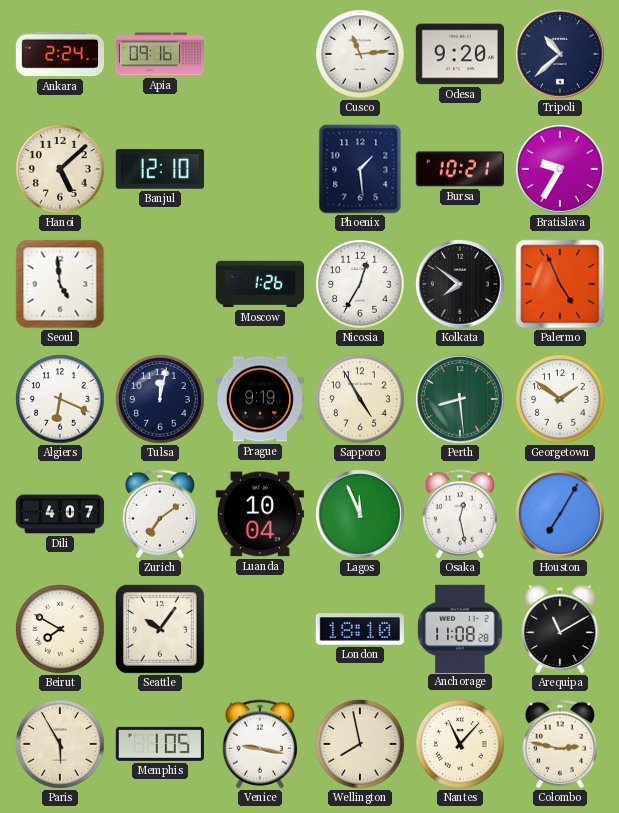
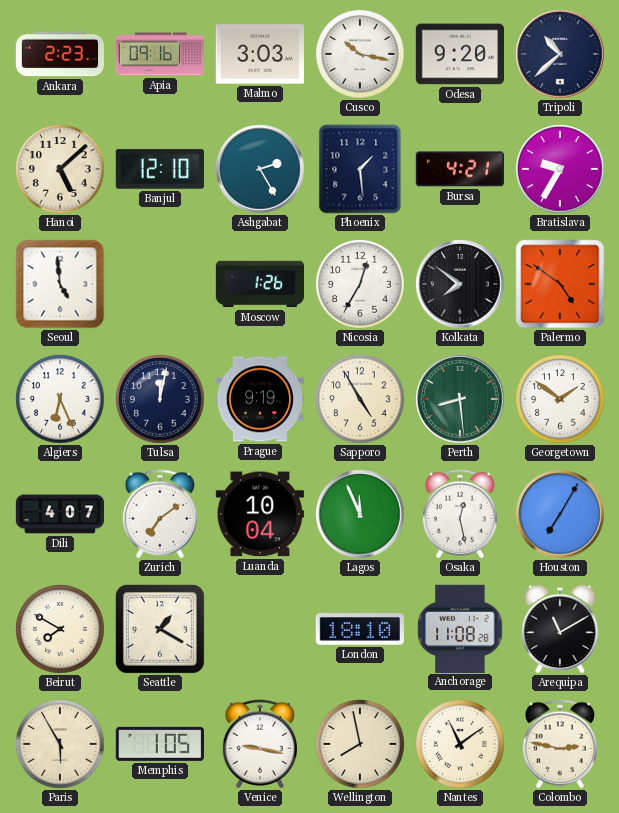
Ankara: 2:24 -> 2:23
Malmo: none -> 3:03
Cusco: 11:14 -> 10:17
Ashgabat: none -> 2:25
Bursa: 10:21 -> 4:21
Palermo: 4:56 -> 4:51
Algiers: 6:19 -> 6:26
Seattle: 10:06 -> 1:20
Nantes: 11:07 -> 11:09
